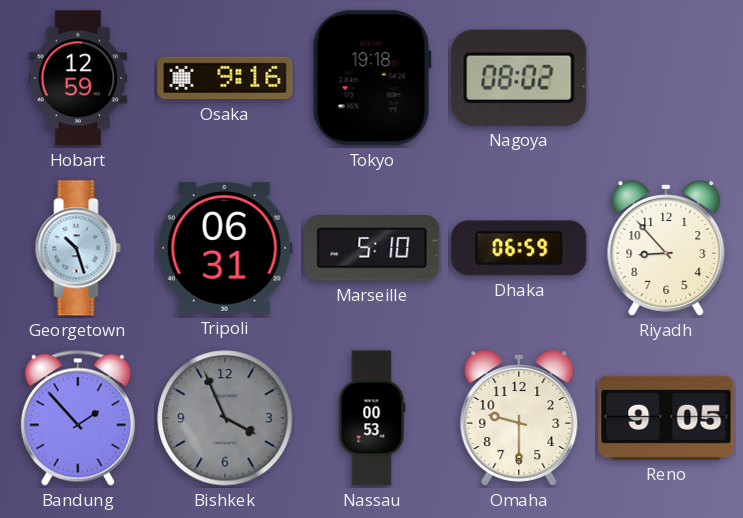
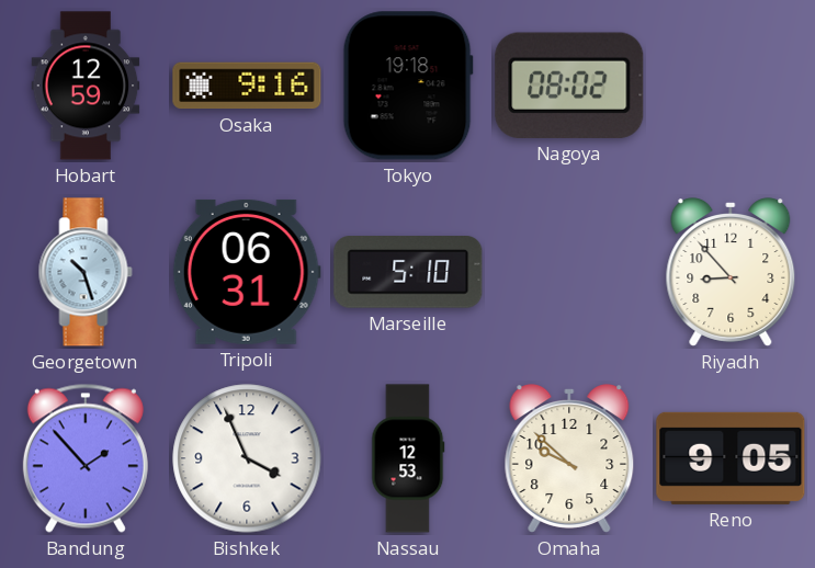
Dhaka: 06:59 -> none
Bishkek dial: grey -> white
Nassau: 00:53 -> 12:53
Omaha: 9:30 -> 9:52
